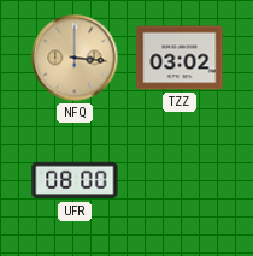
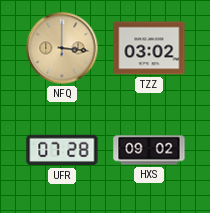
UFR: 08:00 -> 07:28
HXS: none -> 09:02
